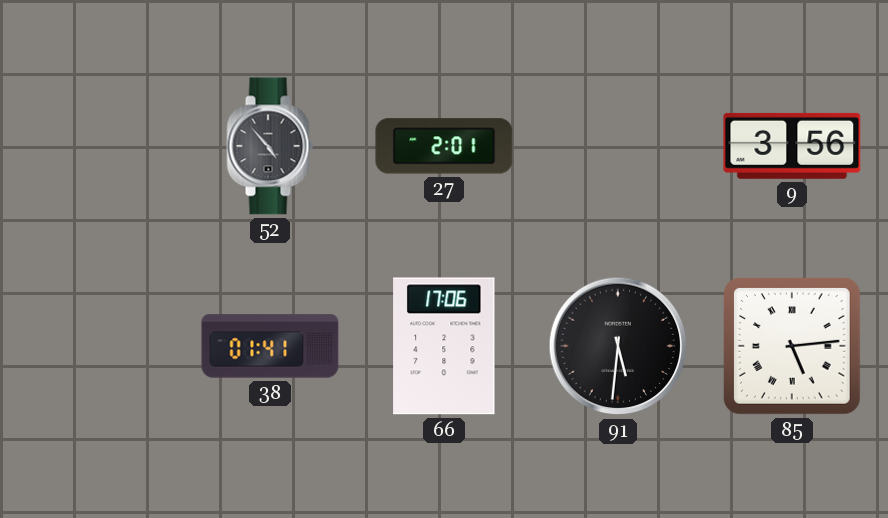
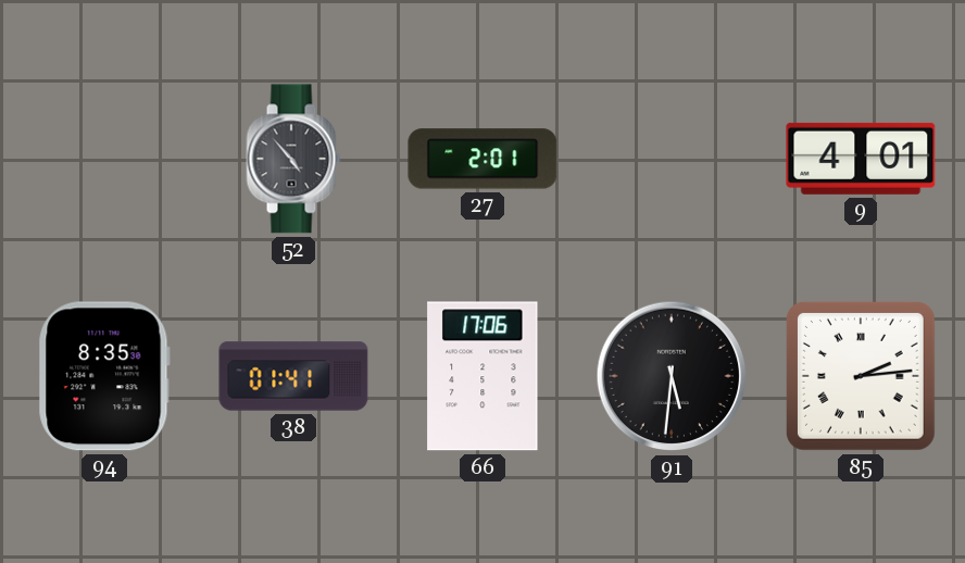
9: 3:56 -> 4:01
94: none -> 8:35
85: 5:14 -> 2:14
